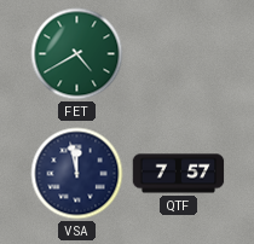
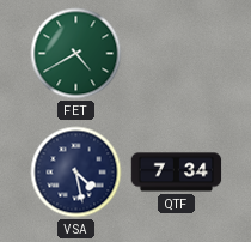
VSA: 11:58 -> 4:28
QTF: 7:57 -> 7:34
